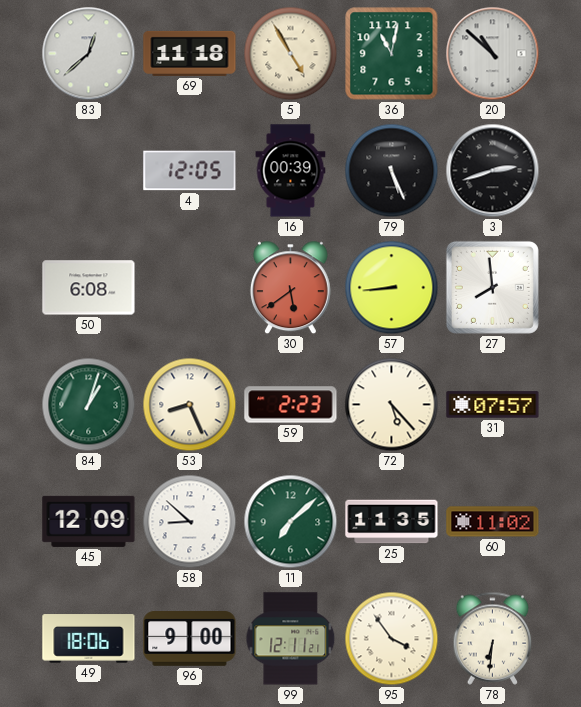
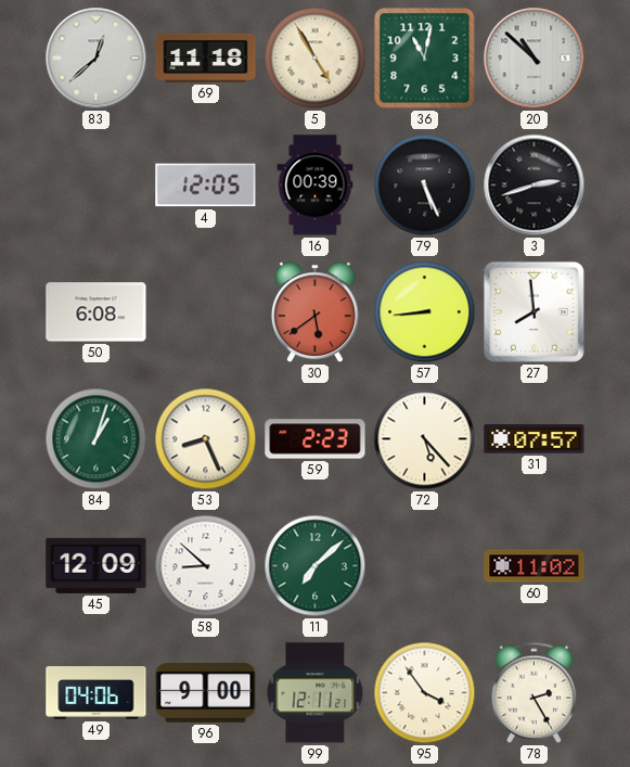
25: 11:35 -> none
49: 18:06 -> 04:06
78: 6:31 -> 2:25
